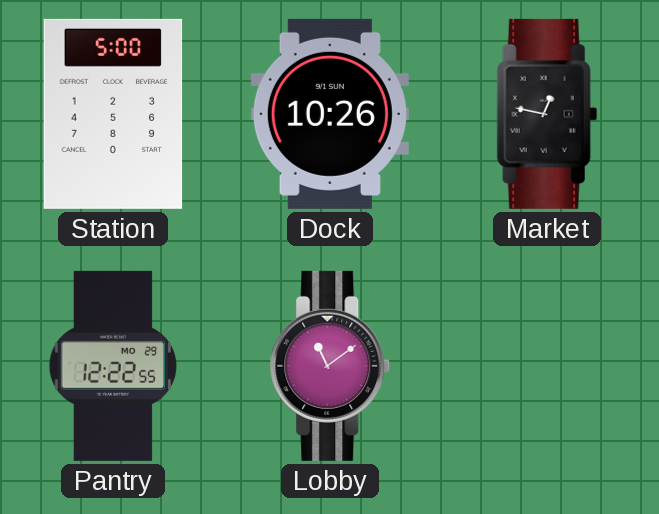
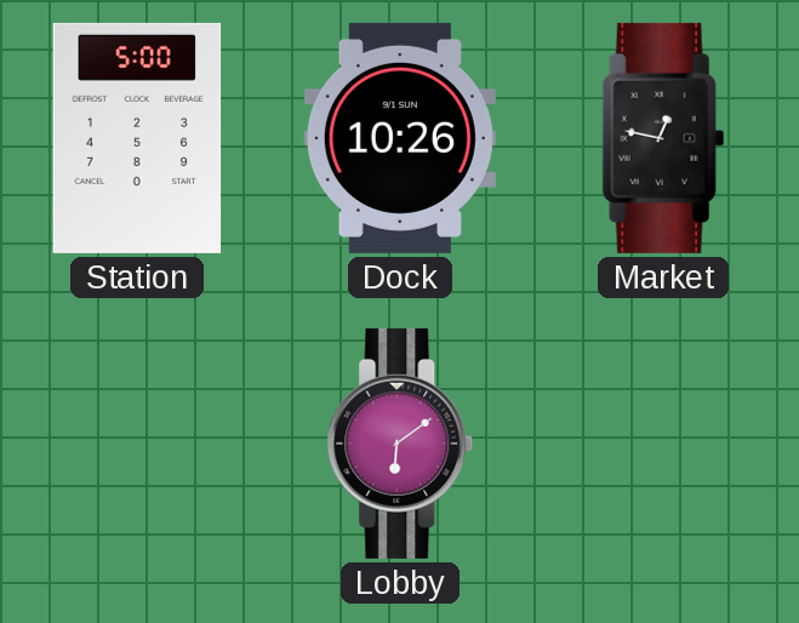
Pantry: 12:22 -> none
Lobby: 11:09 -> 6:09
